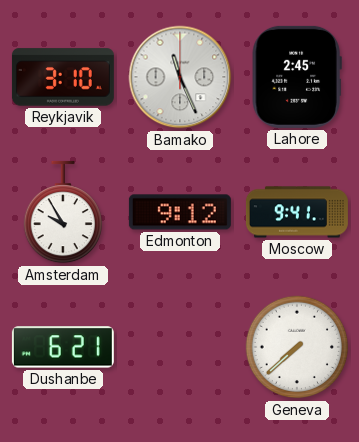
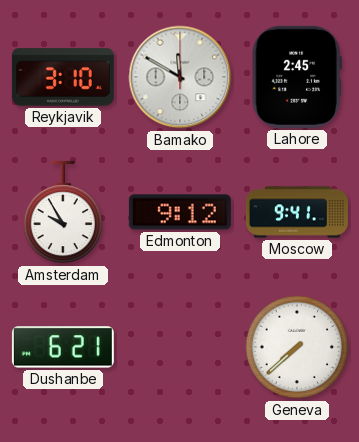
Bamako: 11:26 -> 11:50
